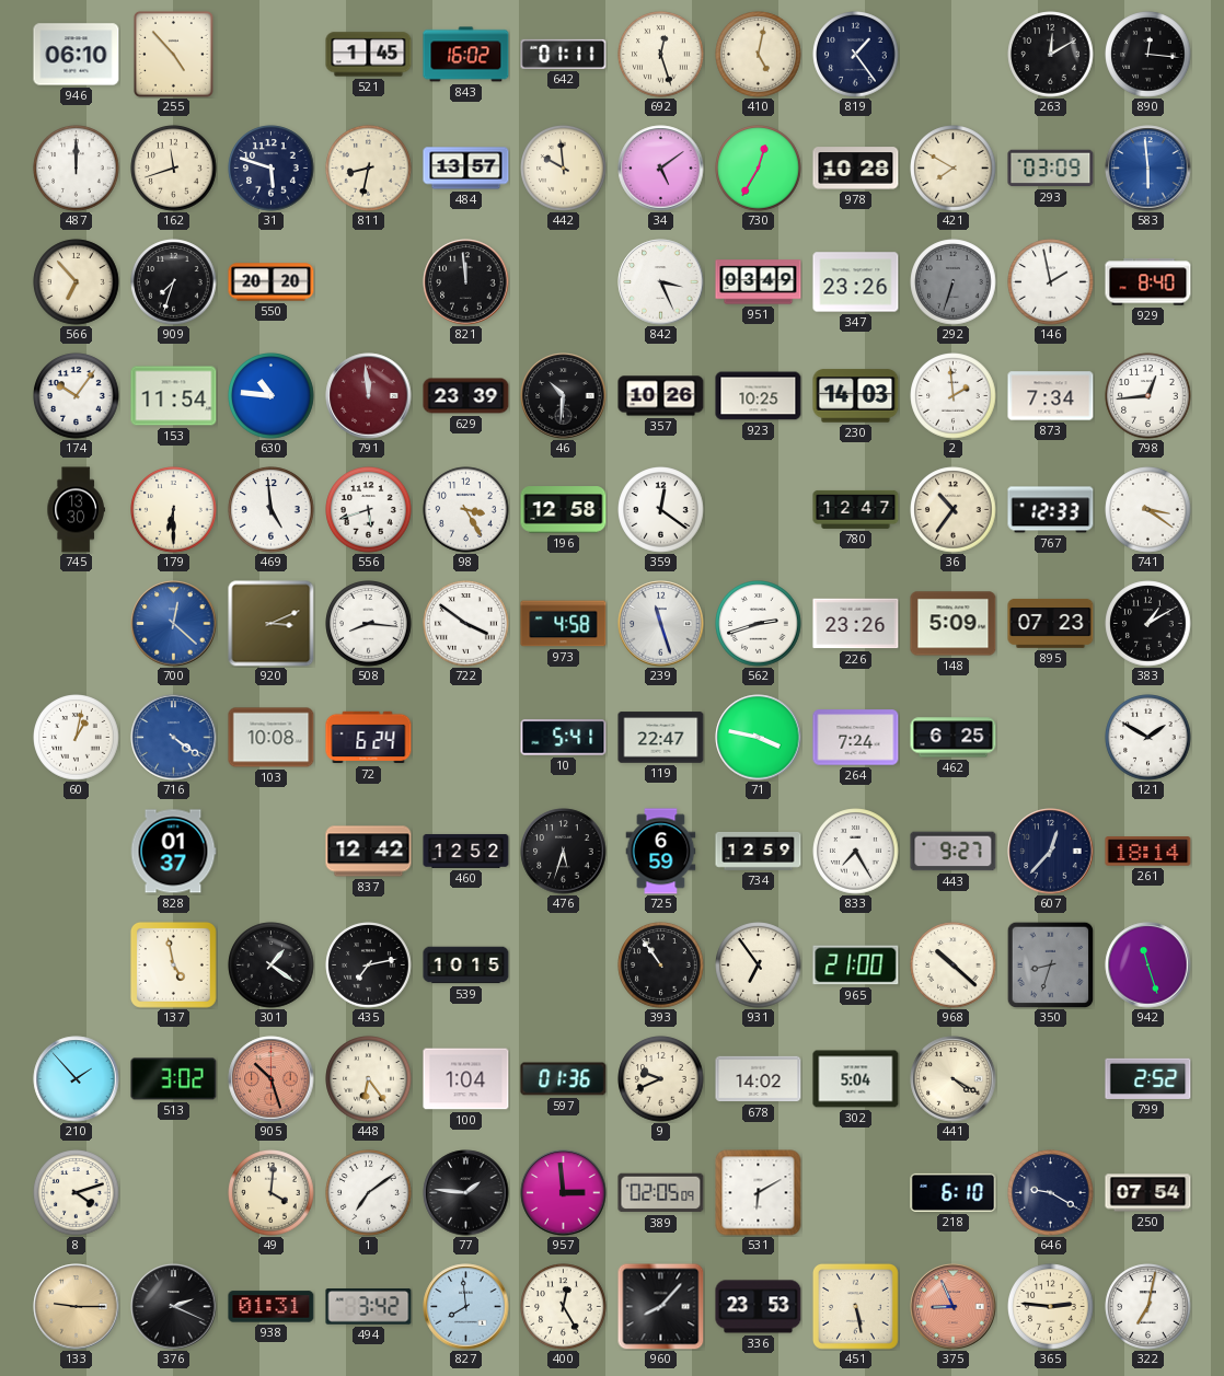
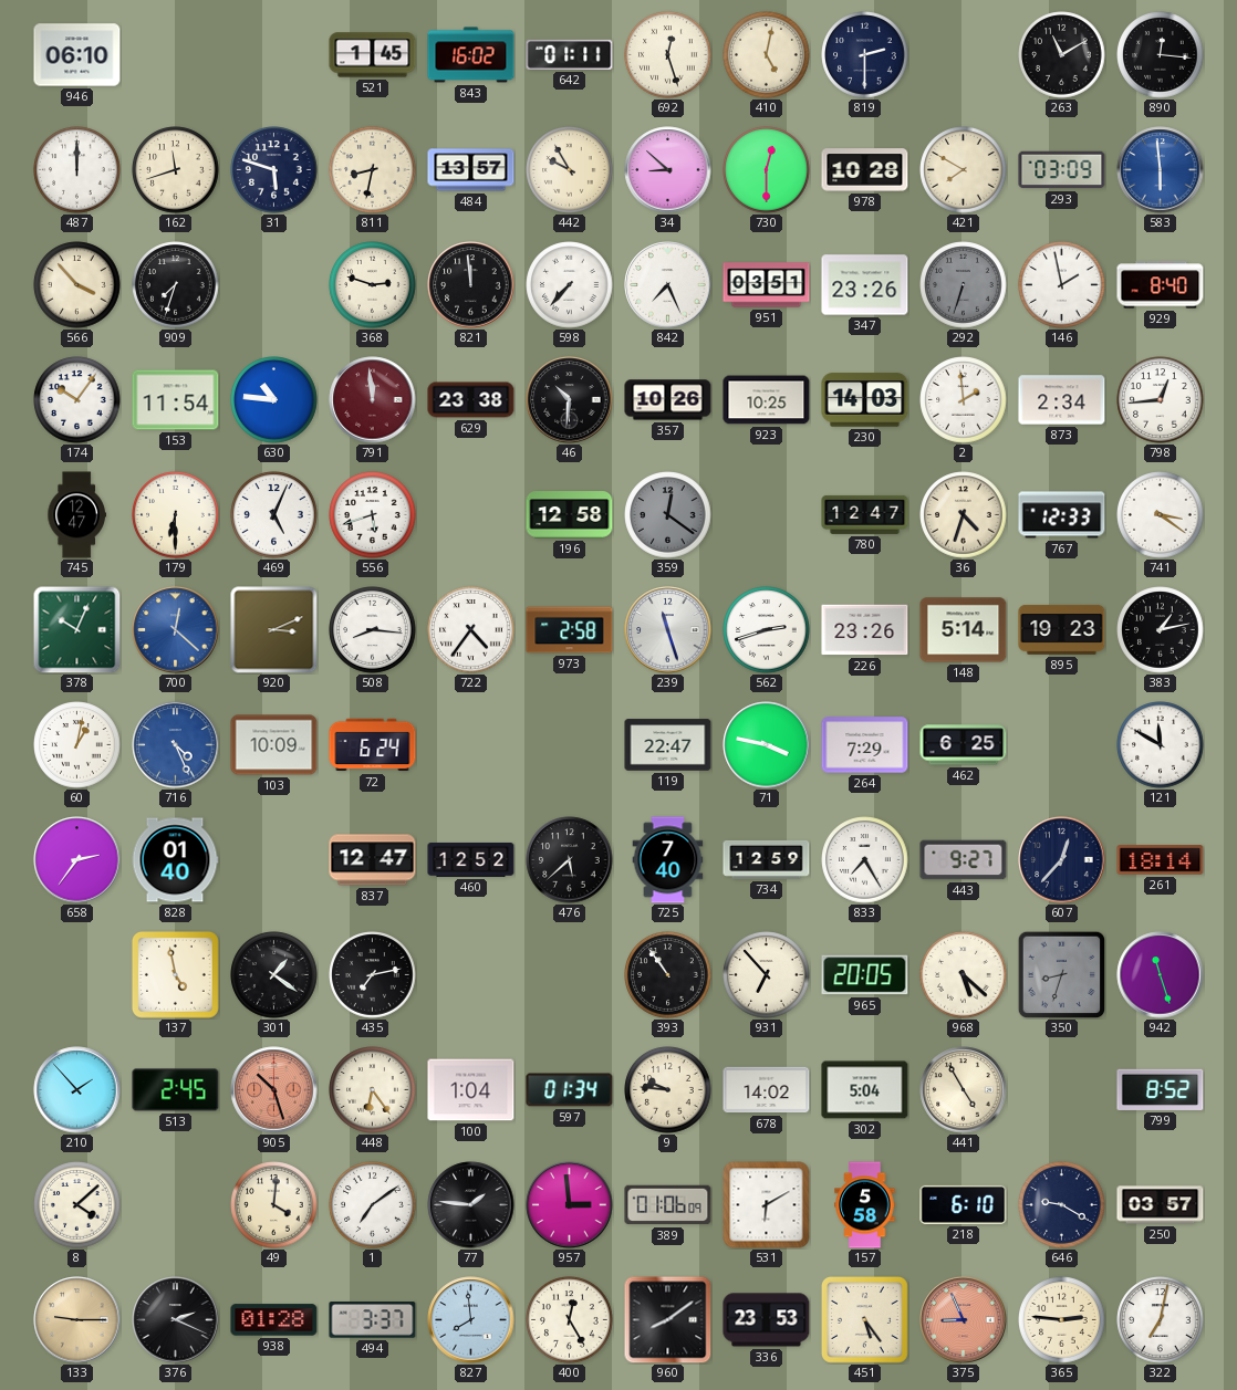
255: 4:53 -> none
819: 1:24 -> 2:30
263: 12:10 -> 11:10
442: 9:59 -> 9:55
34: 5:09 -> 8:52
730: 12:35 -> 12:30
566: 6:53 -> 3:53
550: 20:20 -> none
368: none -> 2:48
598: none -> 7:37
842: 3:26 -> 7:26
951: 03:49 -> 03:51
629: 23:39 -> 23:38
873: 7:34 -> 2:34
745: 13:30 -> 12:47
469: 4:59 -> 5:04
98: 3:25 -> none
359 dial: white -> grey
36: 10:36 -> 4:33
378: none -> 10:04
722: 3:51 -> 4:36
973: 4:58 -> 2:58
148: 5:09 -> 5:14
895: 07:23 -> 19:23
383: 1:10 -> 1:13
716: 4:21 -> 4:26
103: 10:08 -> 10:09
10: 5:41 -> none
264: 7:24 -> 7:29
121: 1:50 -> 11:50
658: none -> 2:36
828: 01:37 -> 01:40
837: 12:42 -> 12:47
476: 5:33 -> 5:38
725: 6:59 -> 7:40
539: 10:15 -> none
931: 6:54 -> 6:53
965: 21:00 -> 20:05
968: 10:22 -> 5:22
513: 3:02 -> 2:45
597: 01:36 -> 01:34
9: 9:41 -> 9:46
441: 4:20 -> 4:55
799: 2:52 -> 8:52
8: 4:12 -> 4:08
389: 02:05 -> 01:06
157: none -> 5:58
250: 07:54 -> 03:57
938: 01:31 -> 01:28
494: 3:42 -> 3:37
960: 8:07 -> 8:09
451: 5:28 -> 5:24
